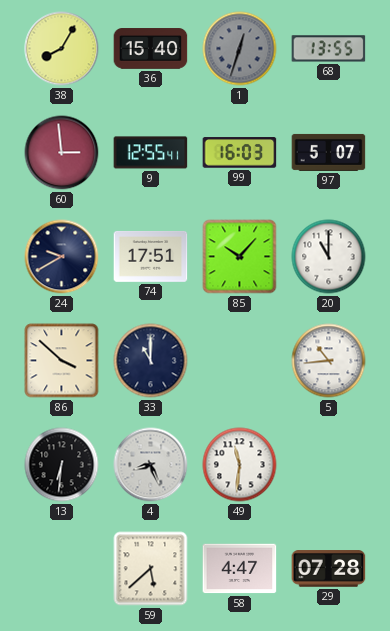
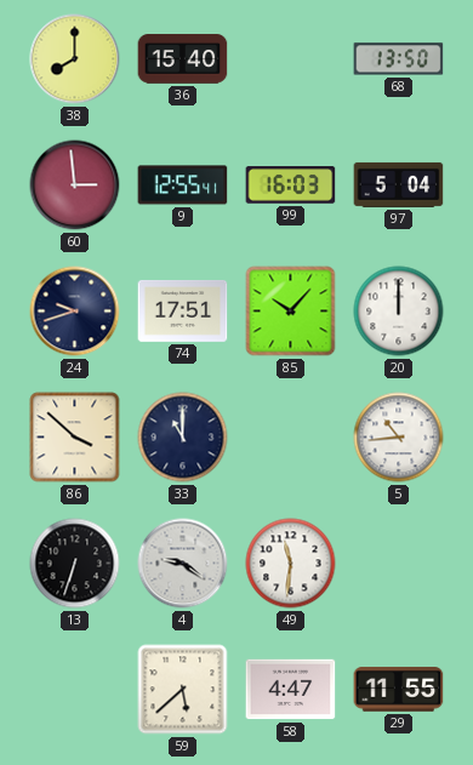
38: 8:05 -> 8:00
1: 12:33 -> none
68: 13:55 -> 13:50
97: 5:07 -> 5:04
24: 9:40 -> 9:42
20: 11:00 -> 12:00
13: 6:31 -> 6:33
4: 8:26 -> 9:21
29: 07:28 -> 11:55
